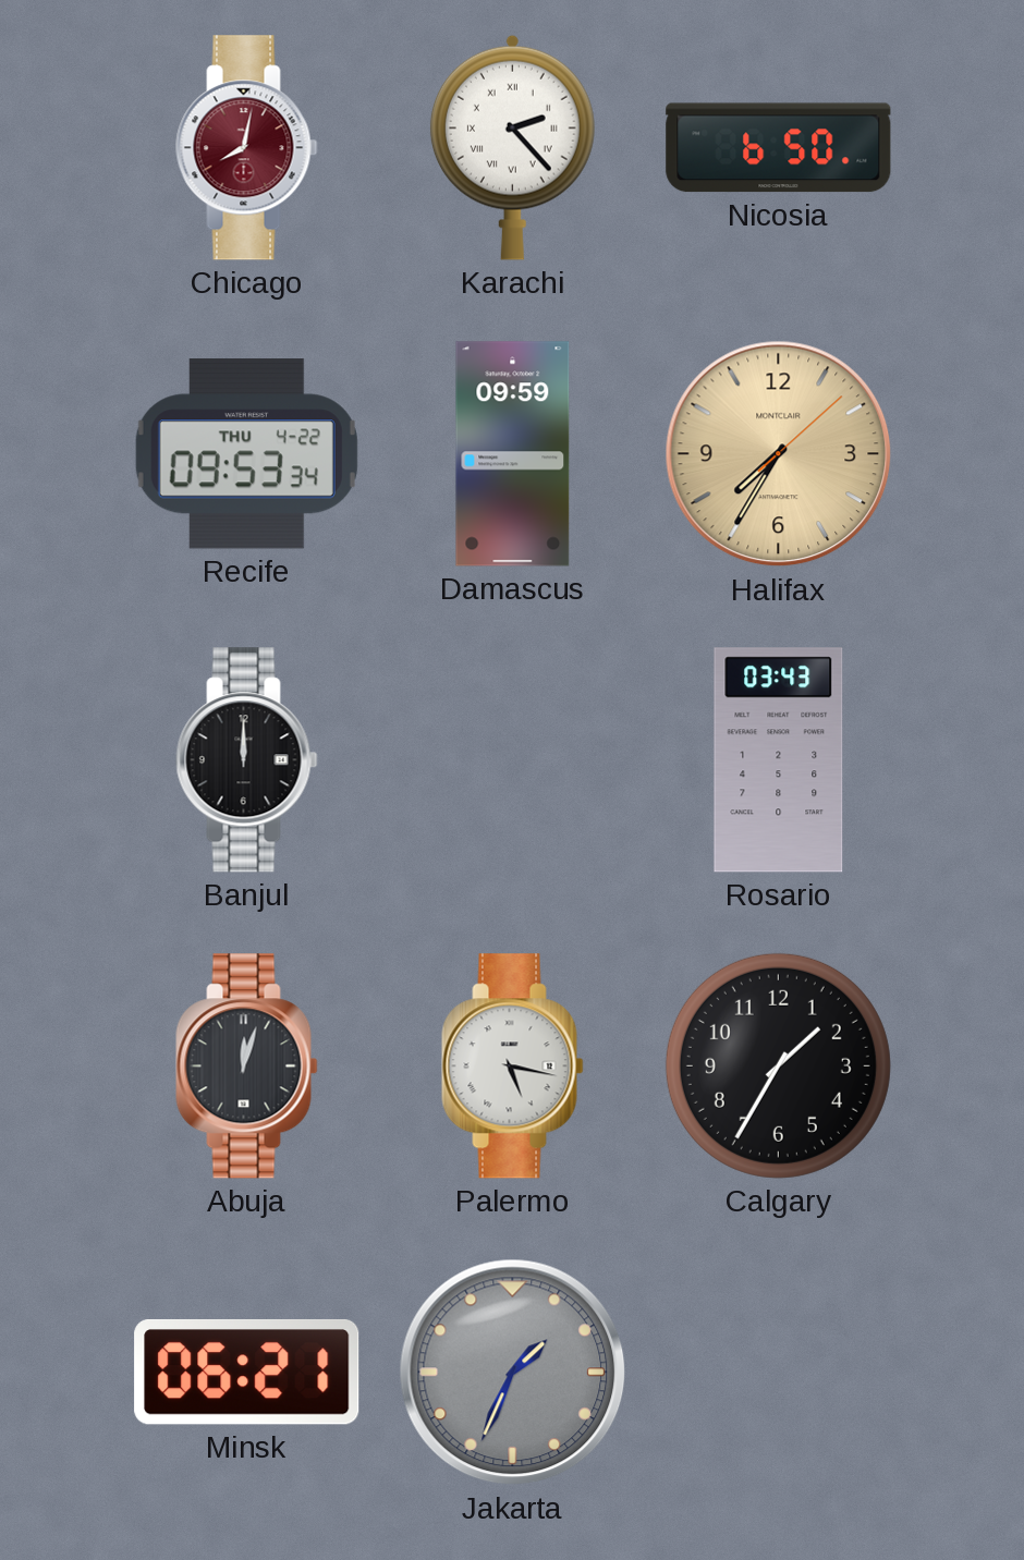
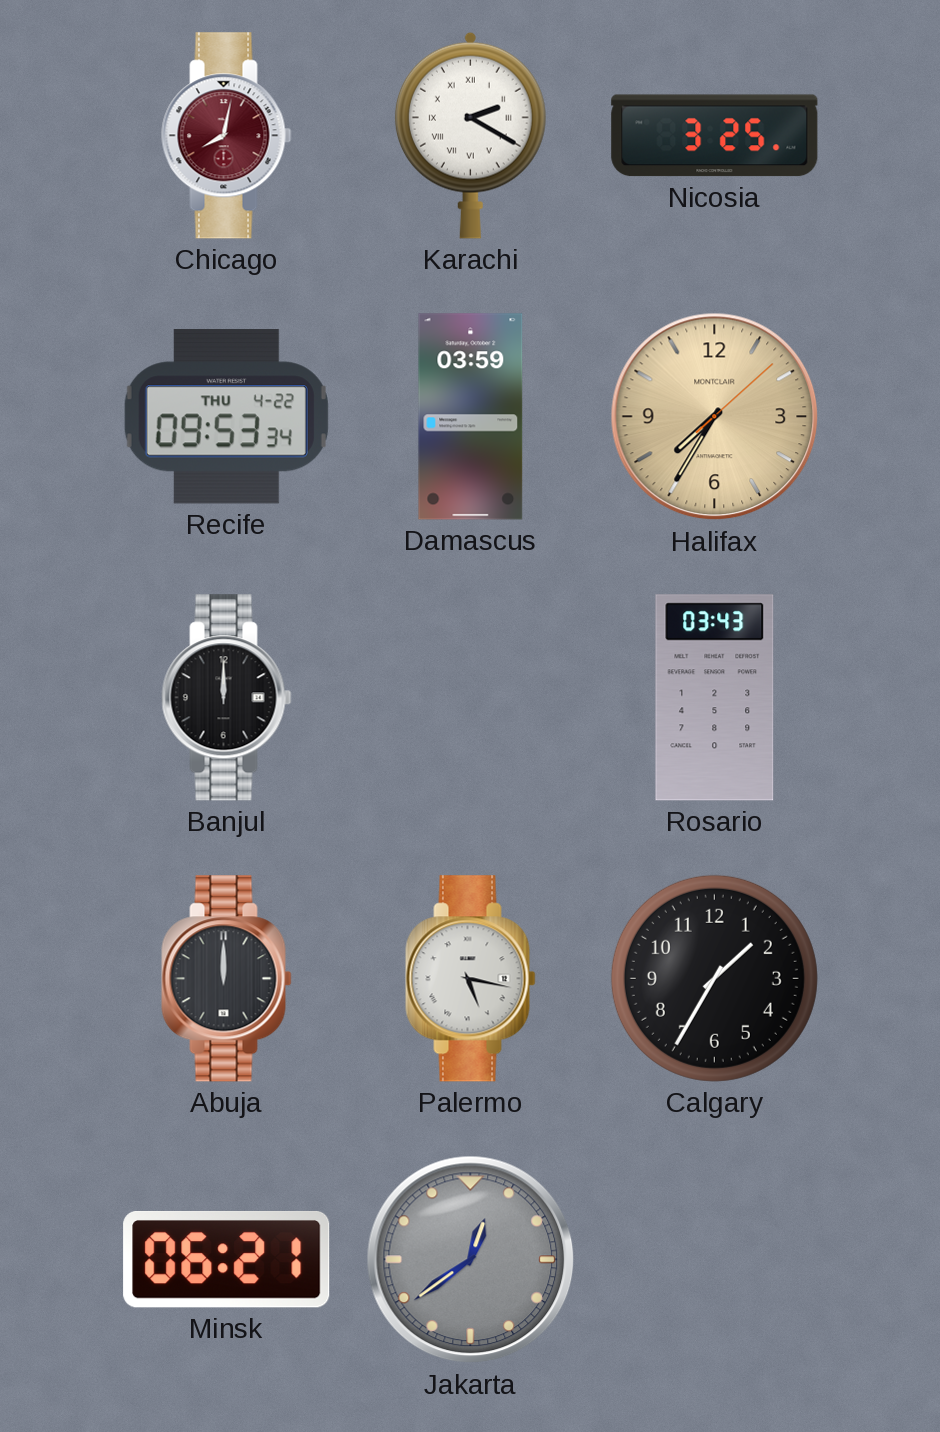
Karachi: 2:23 -> 2:20
Nicosia: 6:50 -> 3:25
Damascus: 09:59 -> 03:59
Abuja: 12:03 -> 12:00
Jakarta: 1:34 -> 12:39
